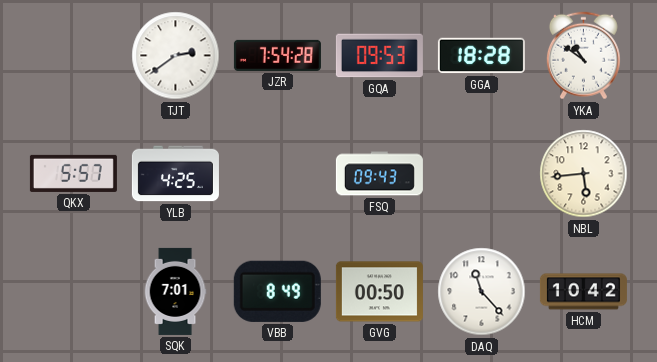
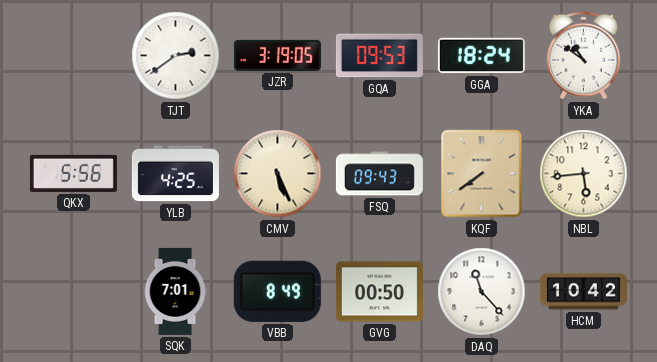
JZR: 7:54 -> 3:19
GGA: 18:28 -> 18:24
QKX: 5:57 -> 5:56
CMV: none -> 5:26
KQF: none -> 7:39
